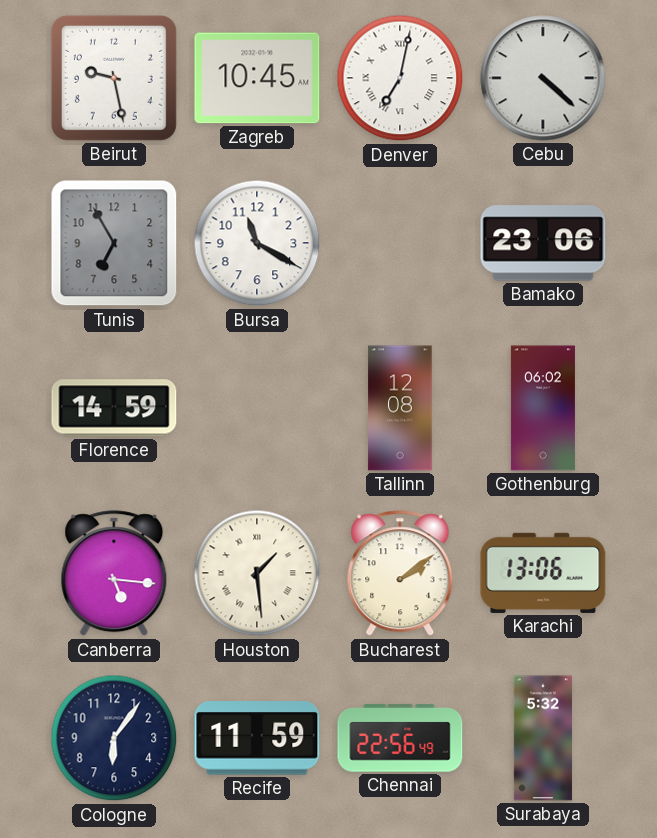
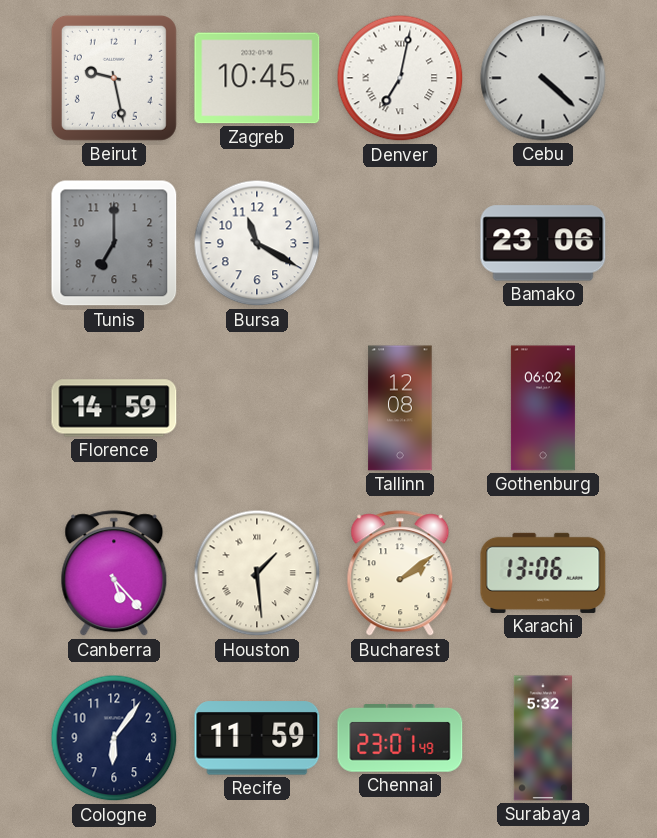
Tunis: 6:55 -> 7:00
Canberra: 5:16 -> 5:23
Chennai: 22:56 -> 23:01
